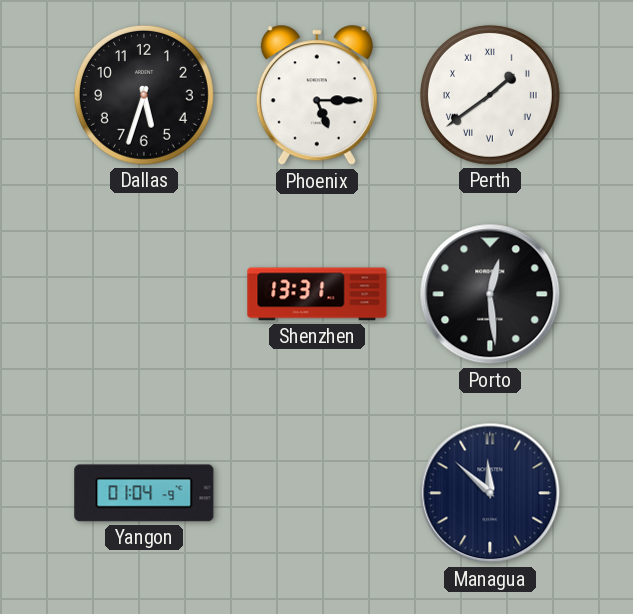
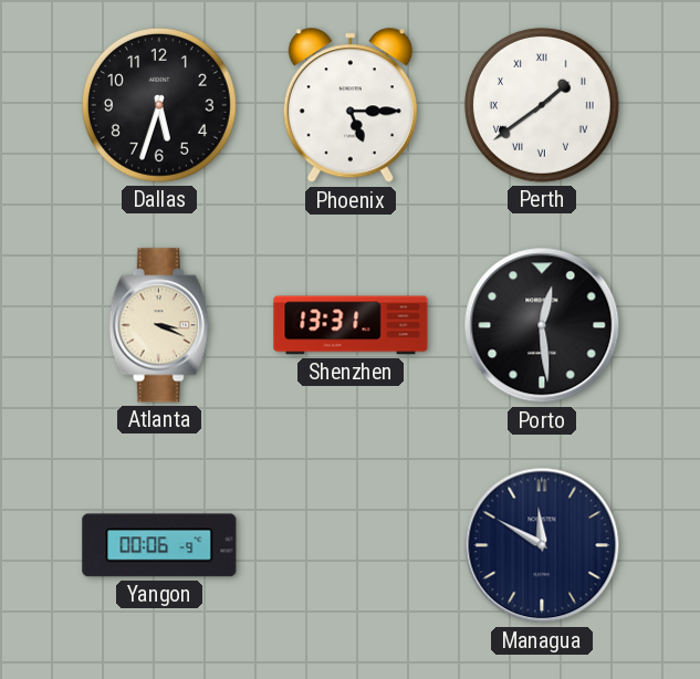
Atlanta: none -> 3:19
Yangon: 01:04 -> 00:06
Managua: 11:52 -> 11:50
